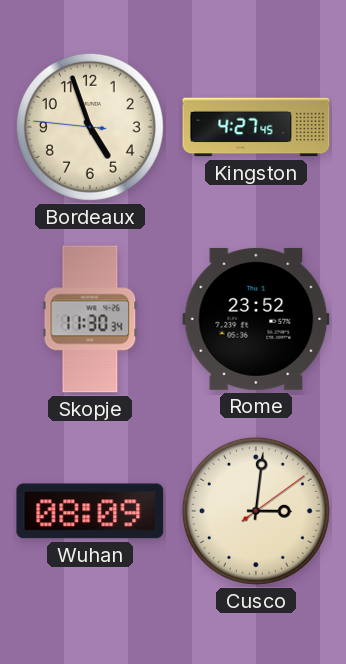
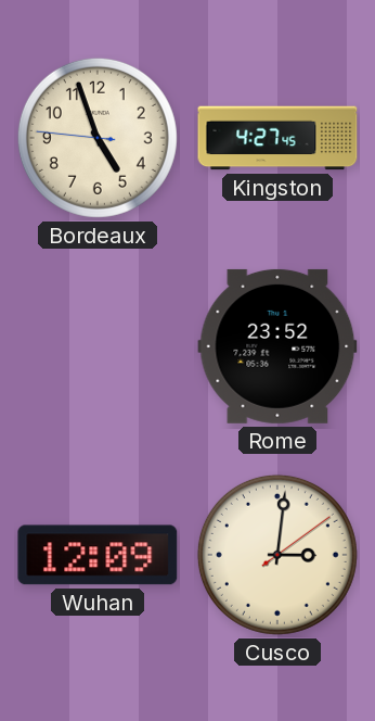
Skopje: 11:30 -> none
Wuhan: 08:09 -> 12:09
